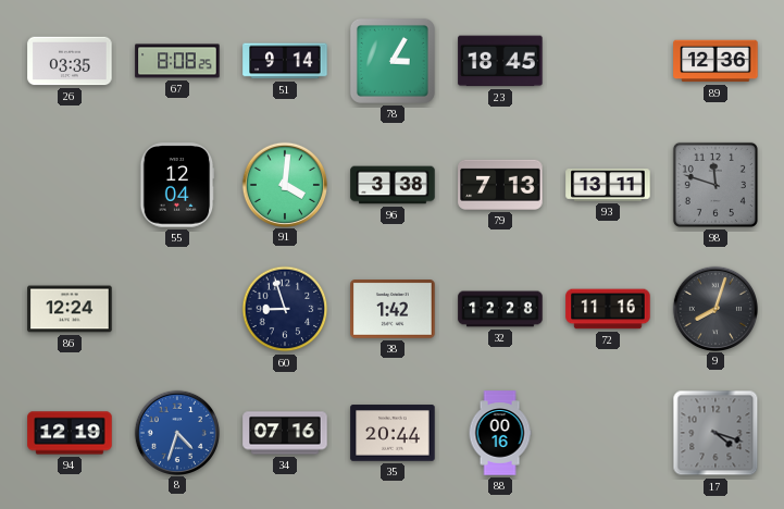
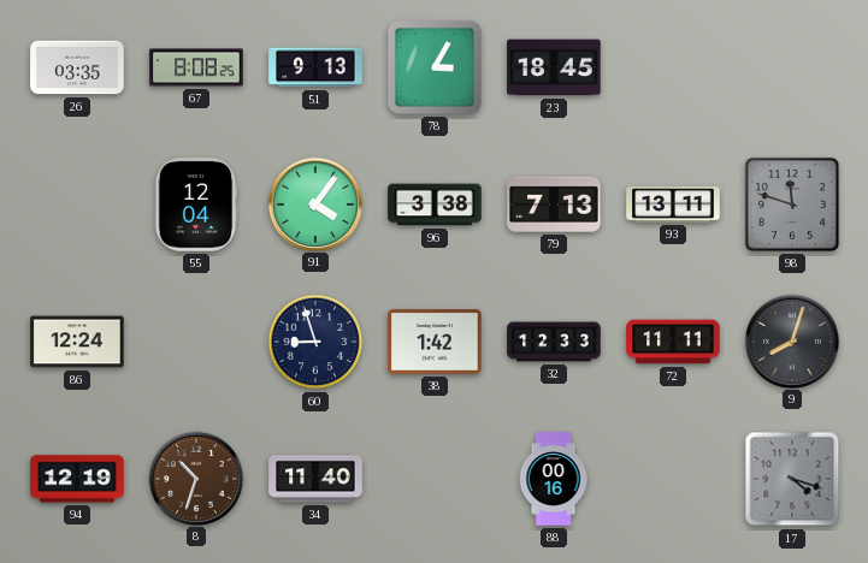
51: 9:14 -> 9:13
89: 12:36 -> none
91: 4:01 -> 4:06
32: 12:28 -> 12:33
72: 11:16 -> 11:11
8: 4:33 -> 10:33
8 dial: blue -> brown
34: 07:16 -> 11:40
35: 20:44 -> none
